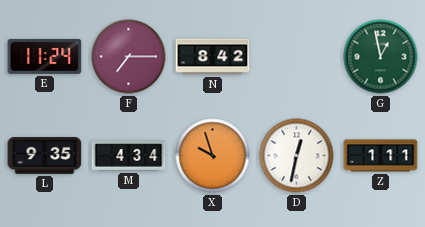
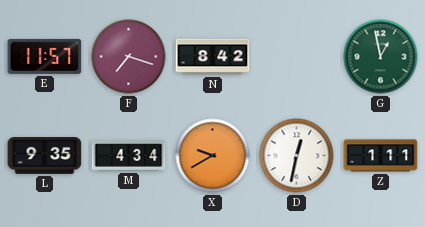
E: 11:24 -> 11:57
F: 7:15 -> 7:18
X: 9:57 -> 9:40
